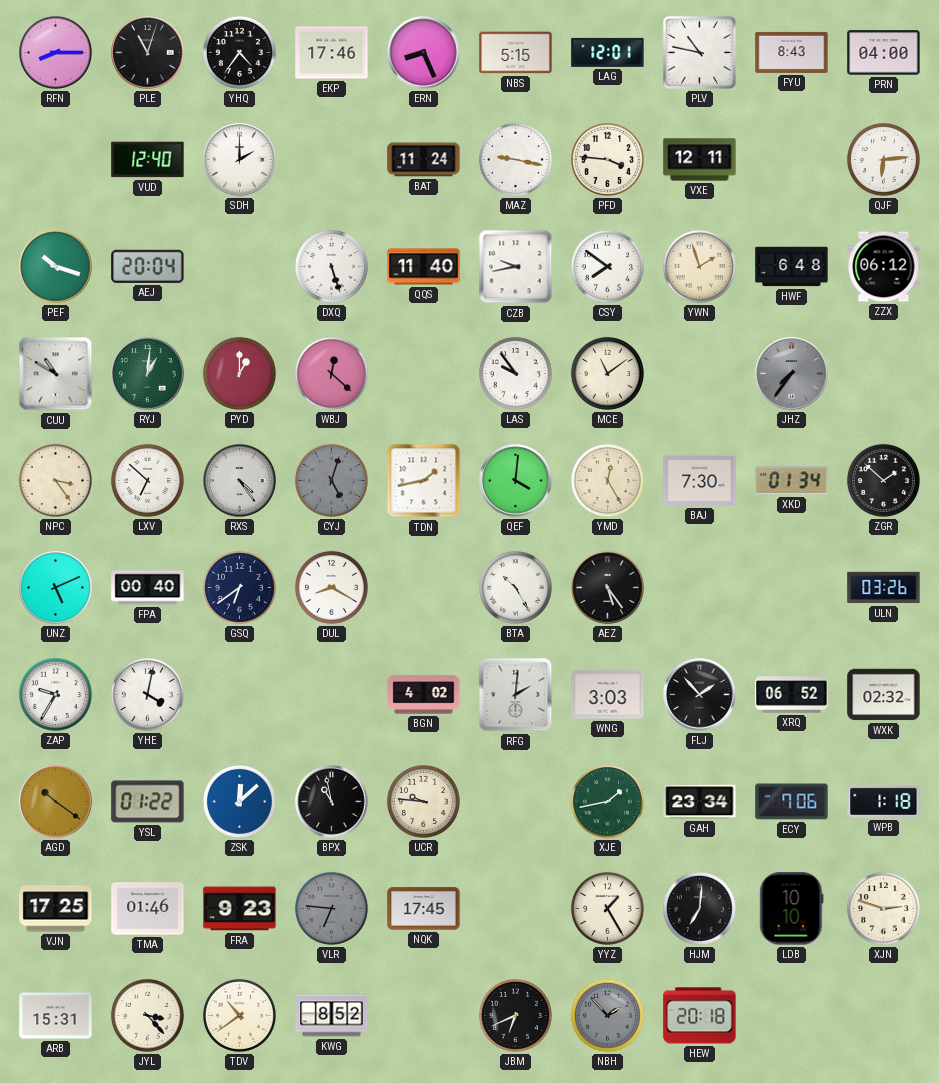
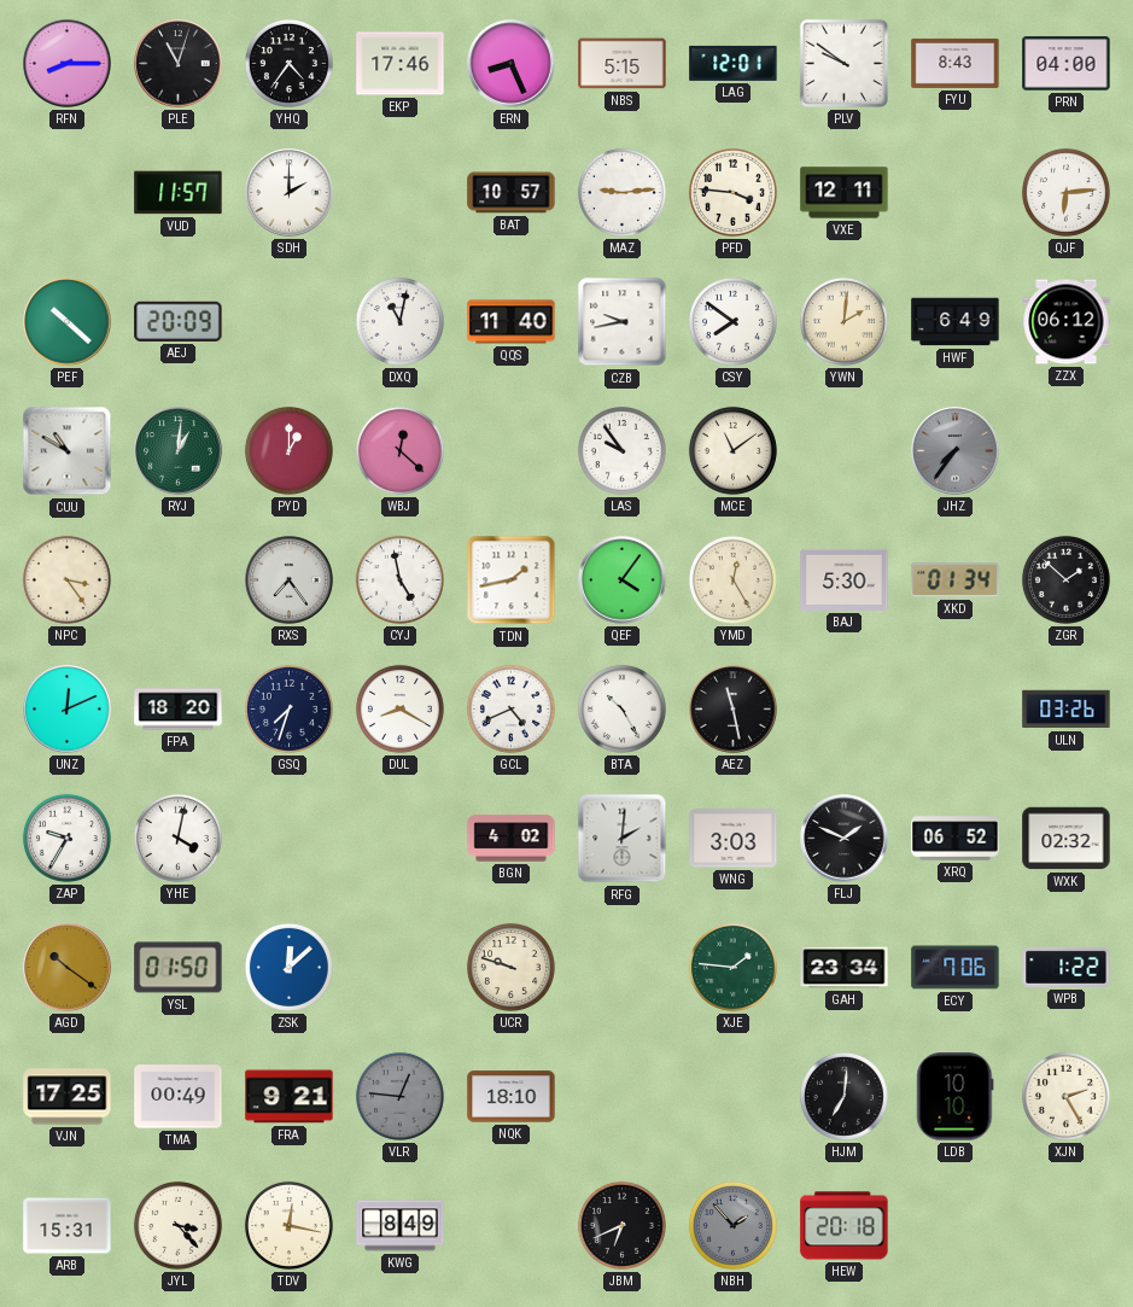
PLV: 10:47 -> 9:51
VUD: 12:40 -> 11:57
BAT: 11:24 -> 10:57
MAZ: 9:17 -> 9:14
PEF: 10:18 -> 10:22
AEJ: 20:04 -> 20:09
DXQ: 5:27 -> 11:02
YWN: 1:57 -> 2:01
HWF: 6:48 -> 6:49
LXV: 6:52 -> none
RXS: 4:24 -> 7:24
CYJ: 5:03 -> 4:58
CYJ dial: grey -> white
QEF: 4:01 -> 4:06
BAJ: 7:30 -> 5:30
UNZ: 5:11 -> 12:11
FPA: 00:40 -> 18:20
GSQ: 6:39 -> 7:33
GCL: none -> 4:41
AEZ: 5:24 -> 11:28
FLJ: 1:53 -> 1:49
YSL: 01:22 -> 01:50
BPX: 10:58 -> none
UCR: 9:46 -> 9:48
XJE: 1:43 -> 1:46
WPB: 1:18 -> 1:22
TMA: 01:46 -> 00:49
FRA: 9:23 -> 9:21
VLR: 6:46 -> 12:46
NQK: 17:45 -> 18:10
YYZ: 1:25 -> none
XJN: 2:48 -> 2:25
TDV: 10:39 -> 12:17
KWG: 8:52 -> 8:49
